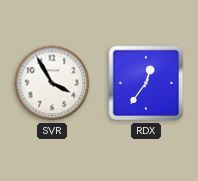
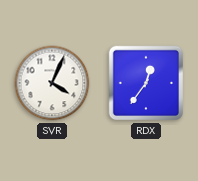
SVR: 3:55 -> 4:04
